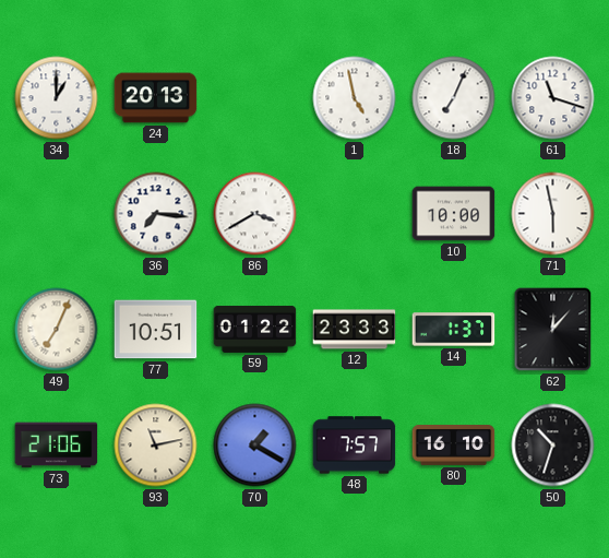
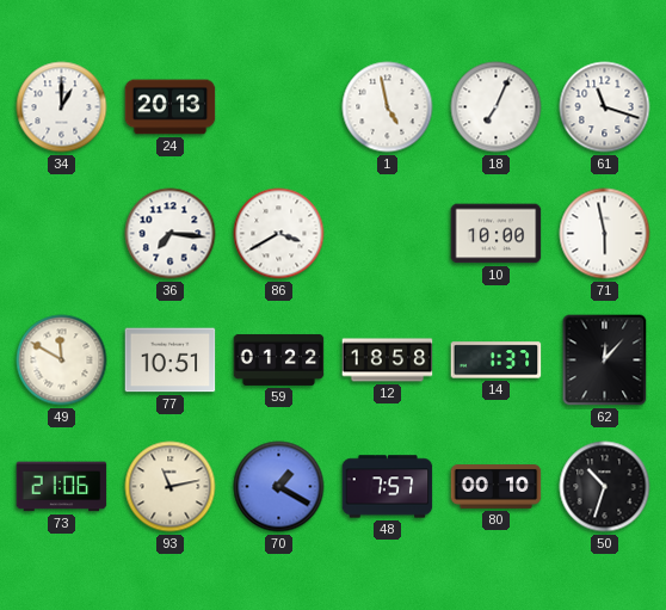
49: 7:04 -> 11:50
12: 23:33 -> 18:58
80: 16:10 -> 00:10
